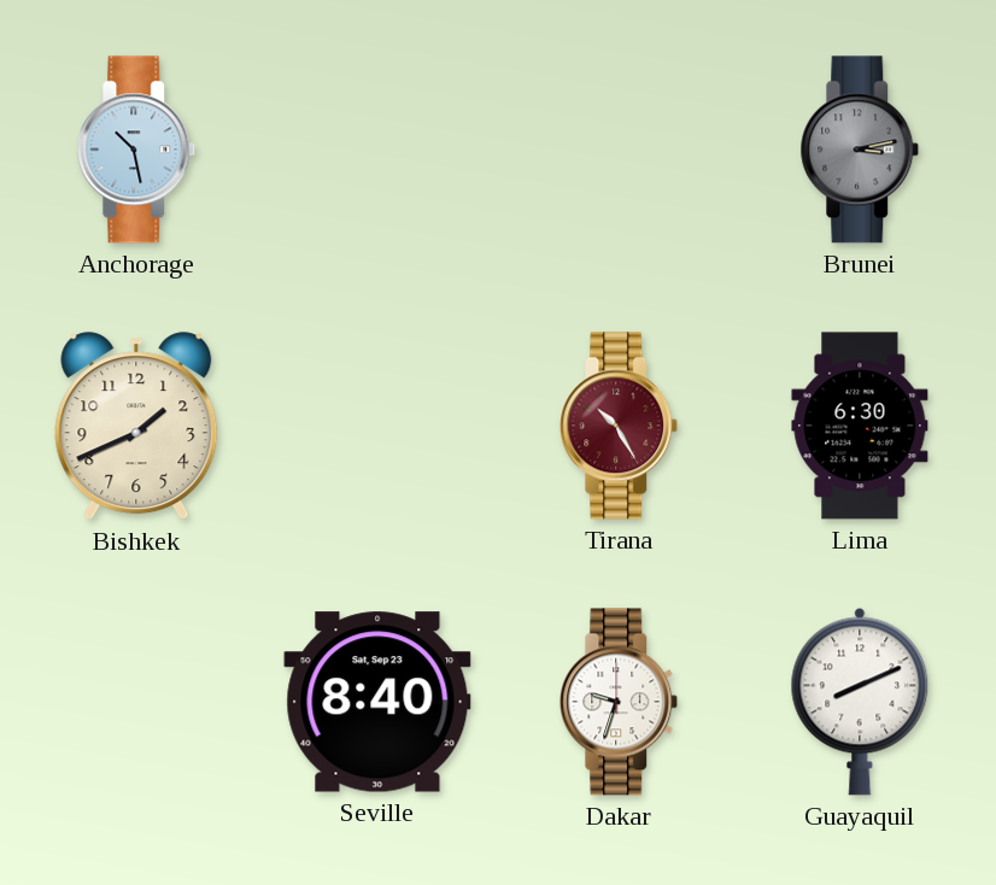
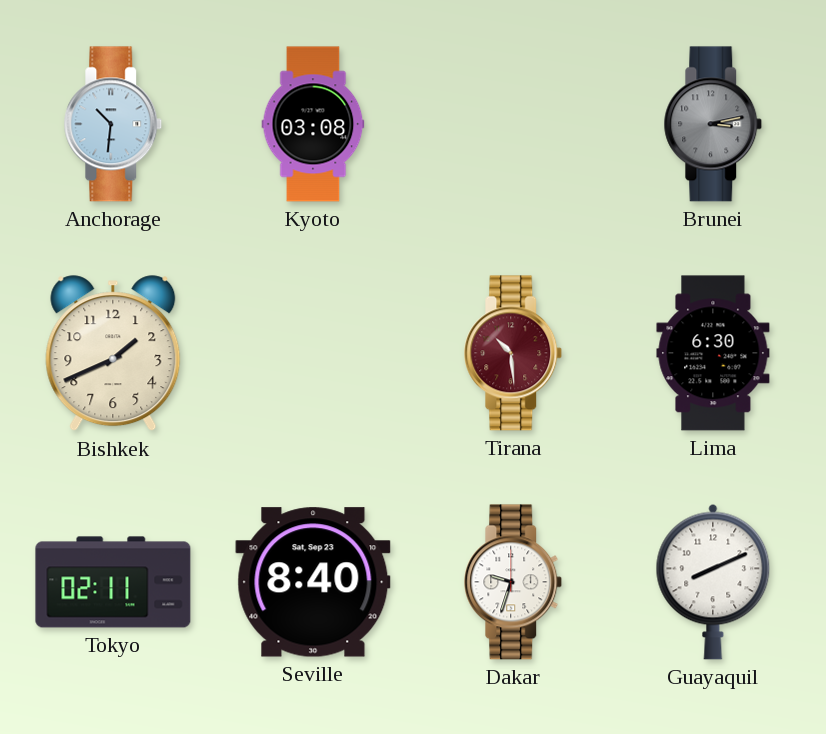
Anchorage: 10:28 -> 10:31
Kyoto: none -> 03:08
Tirana: 10:25 -> 10:29
Tokyo: none -> 02:11
